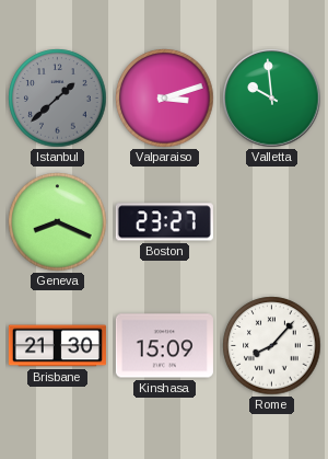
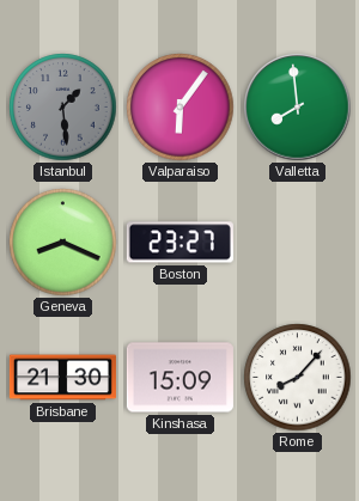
Istanbul: 1:38 -> 1:29
Valparaiso: 3:12 -> 6:06
Valletta: 9:59 -> 7:59
